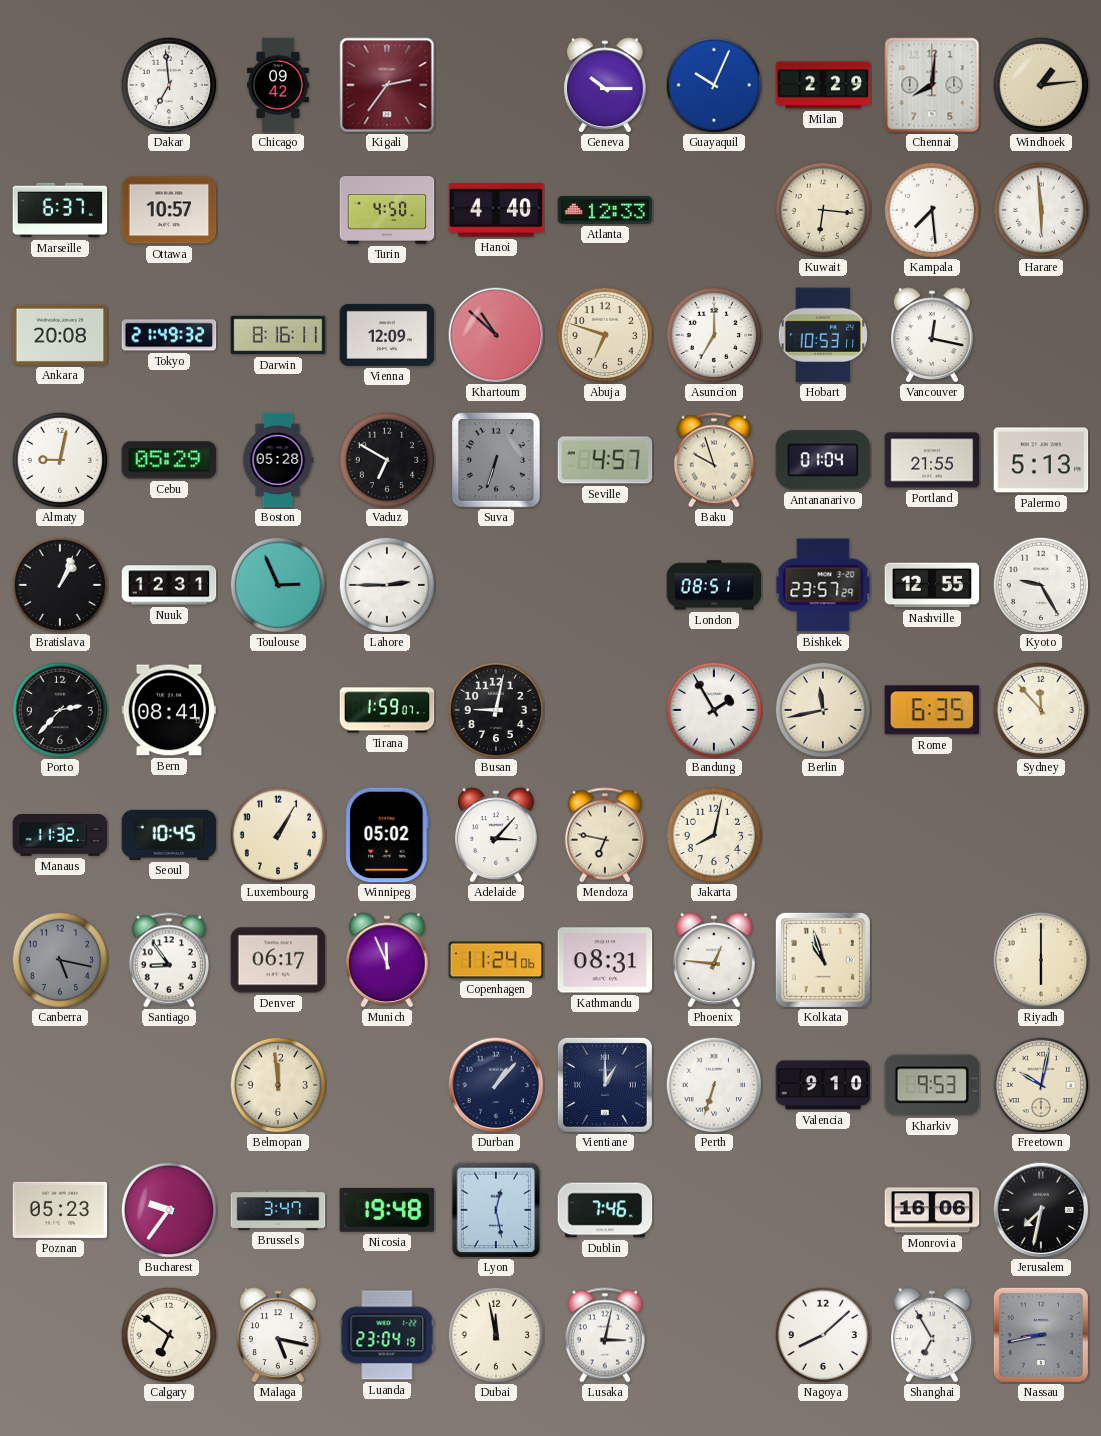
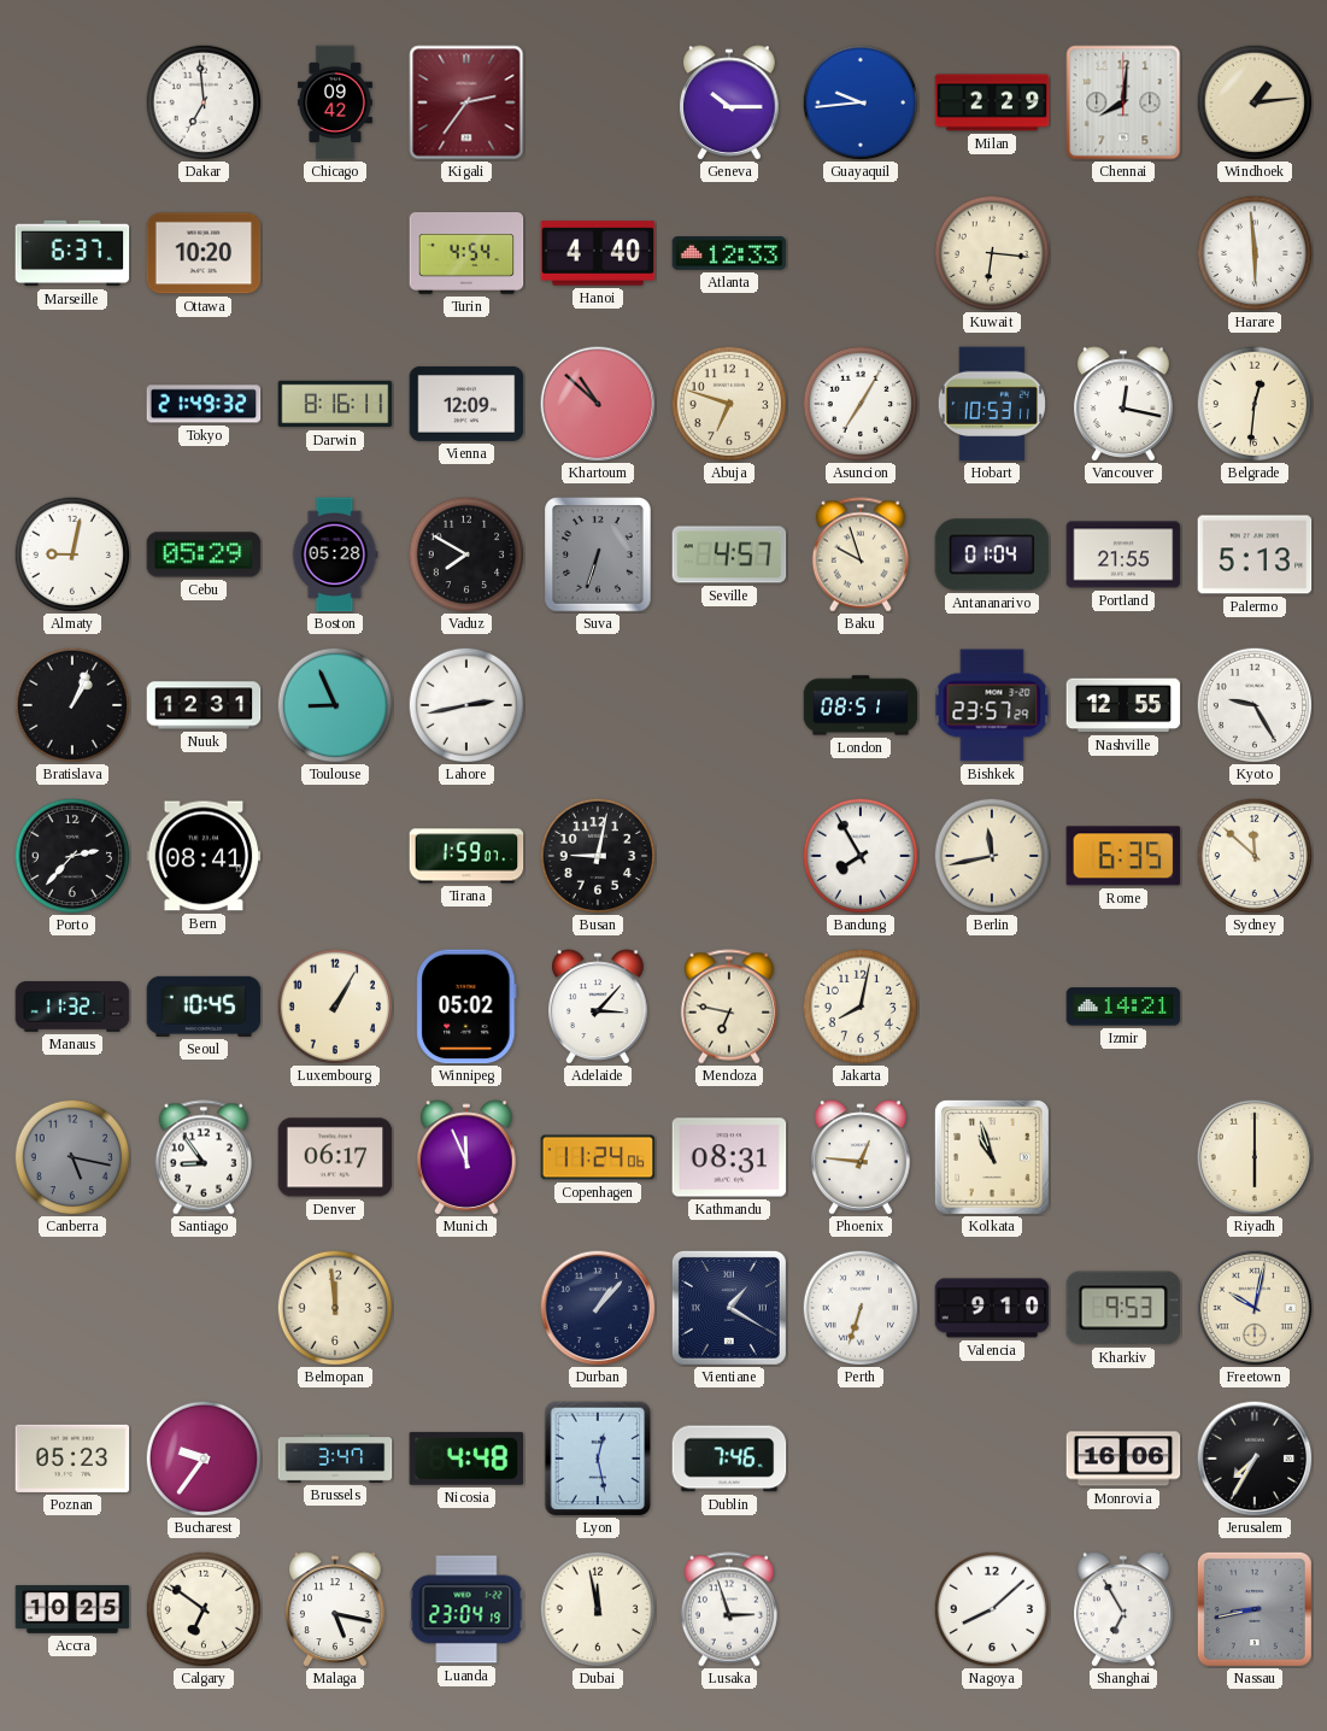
Guayaquil: 10:04 -> 9:44
Ottawa: 10:57 -> 10:20
Turin: 4:50 -> 4:54
Kampala: 7:29 -> none
Ankara: 20:08 -> none
Asuncion: 7:00 -> 7:05
Belgrade: none -> 12:31
Vaduz: 6:50 -> 7:50
Toulouse: 2:56 -> 8:56
Lahore: 2:45 -> 2:43
Bandung: 1:55 -> 7:55
Sydney: 11:53 -> 11:52
Izmir: none -> 14:21
Vientiane: 1:00 -> 1:20
Nicosia: 19:48 -> 4:48
Jerusalem: 7:32 -> 7:35
Accra: none -> 10:25
Lusaka: 3:02 -> 2:57
